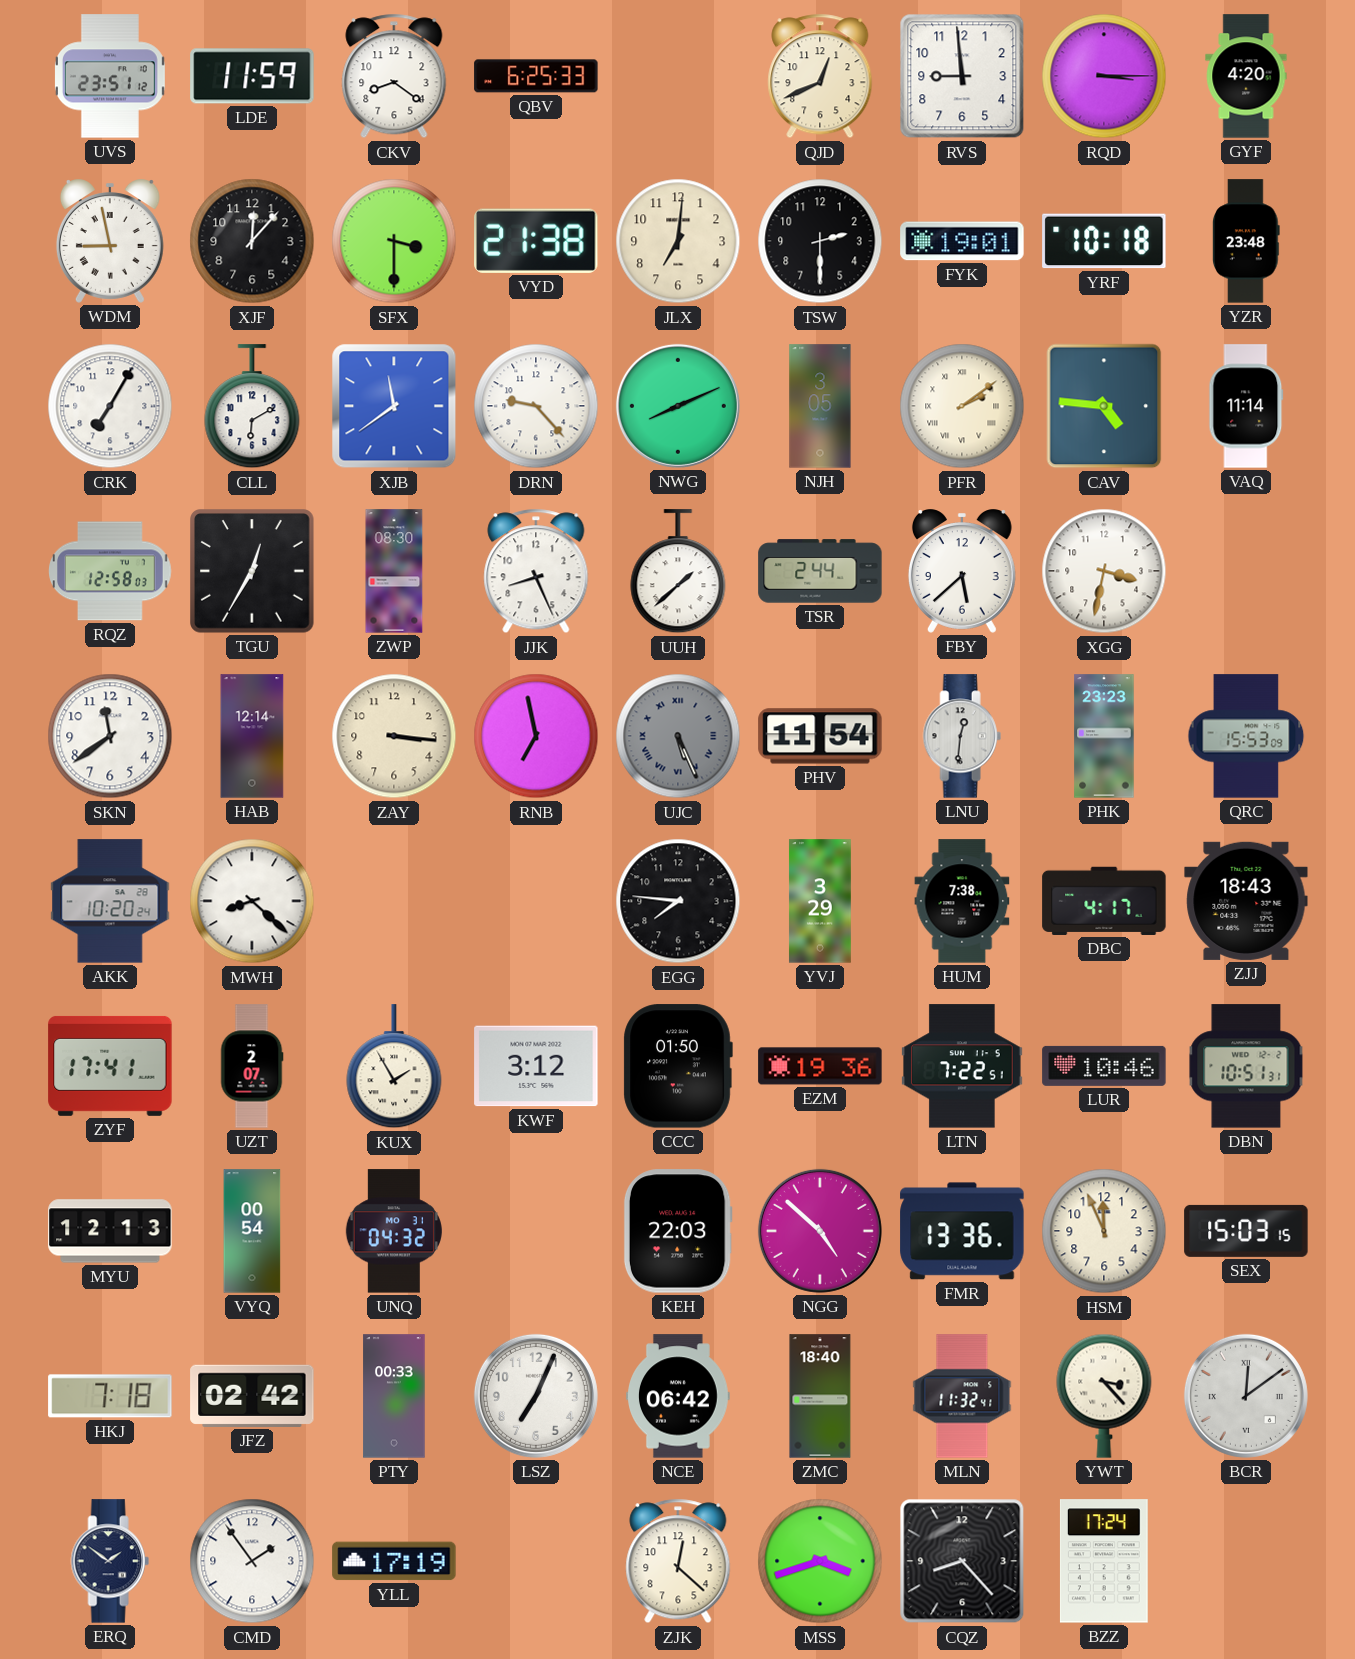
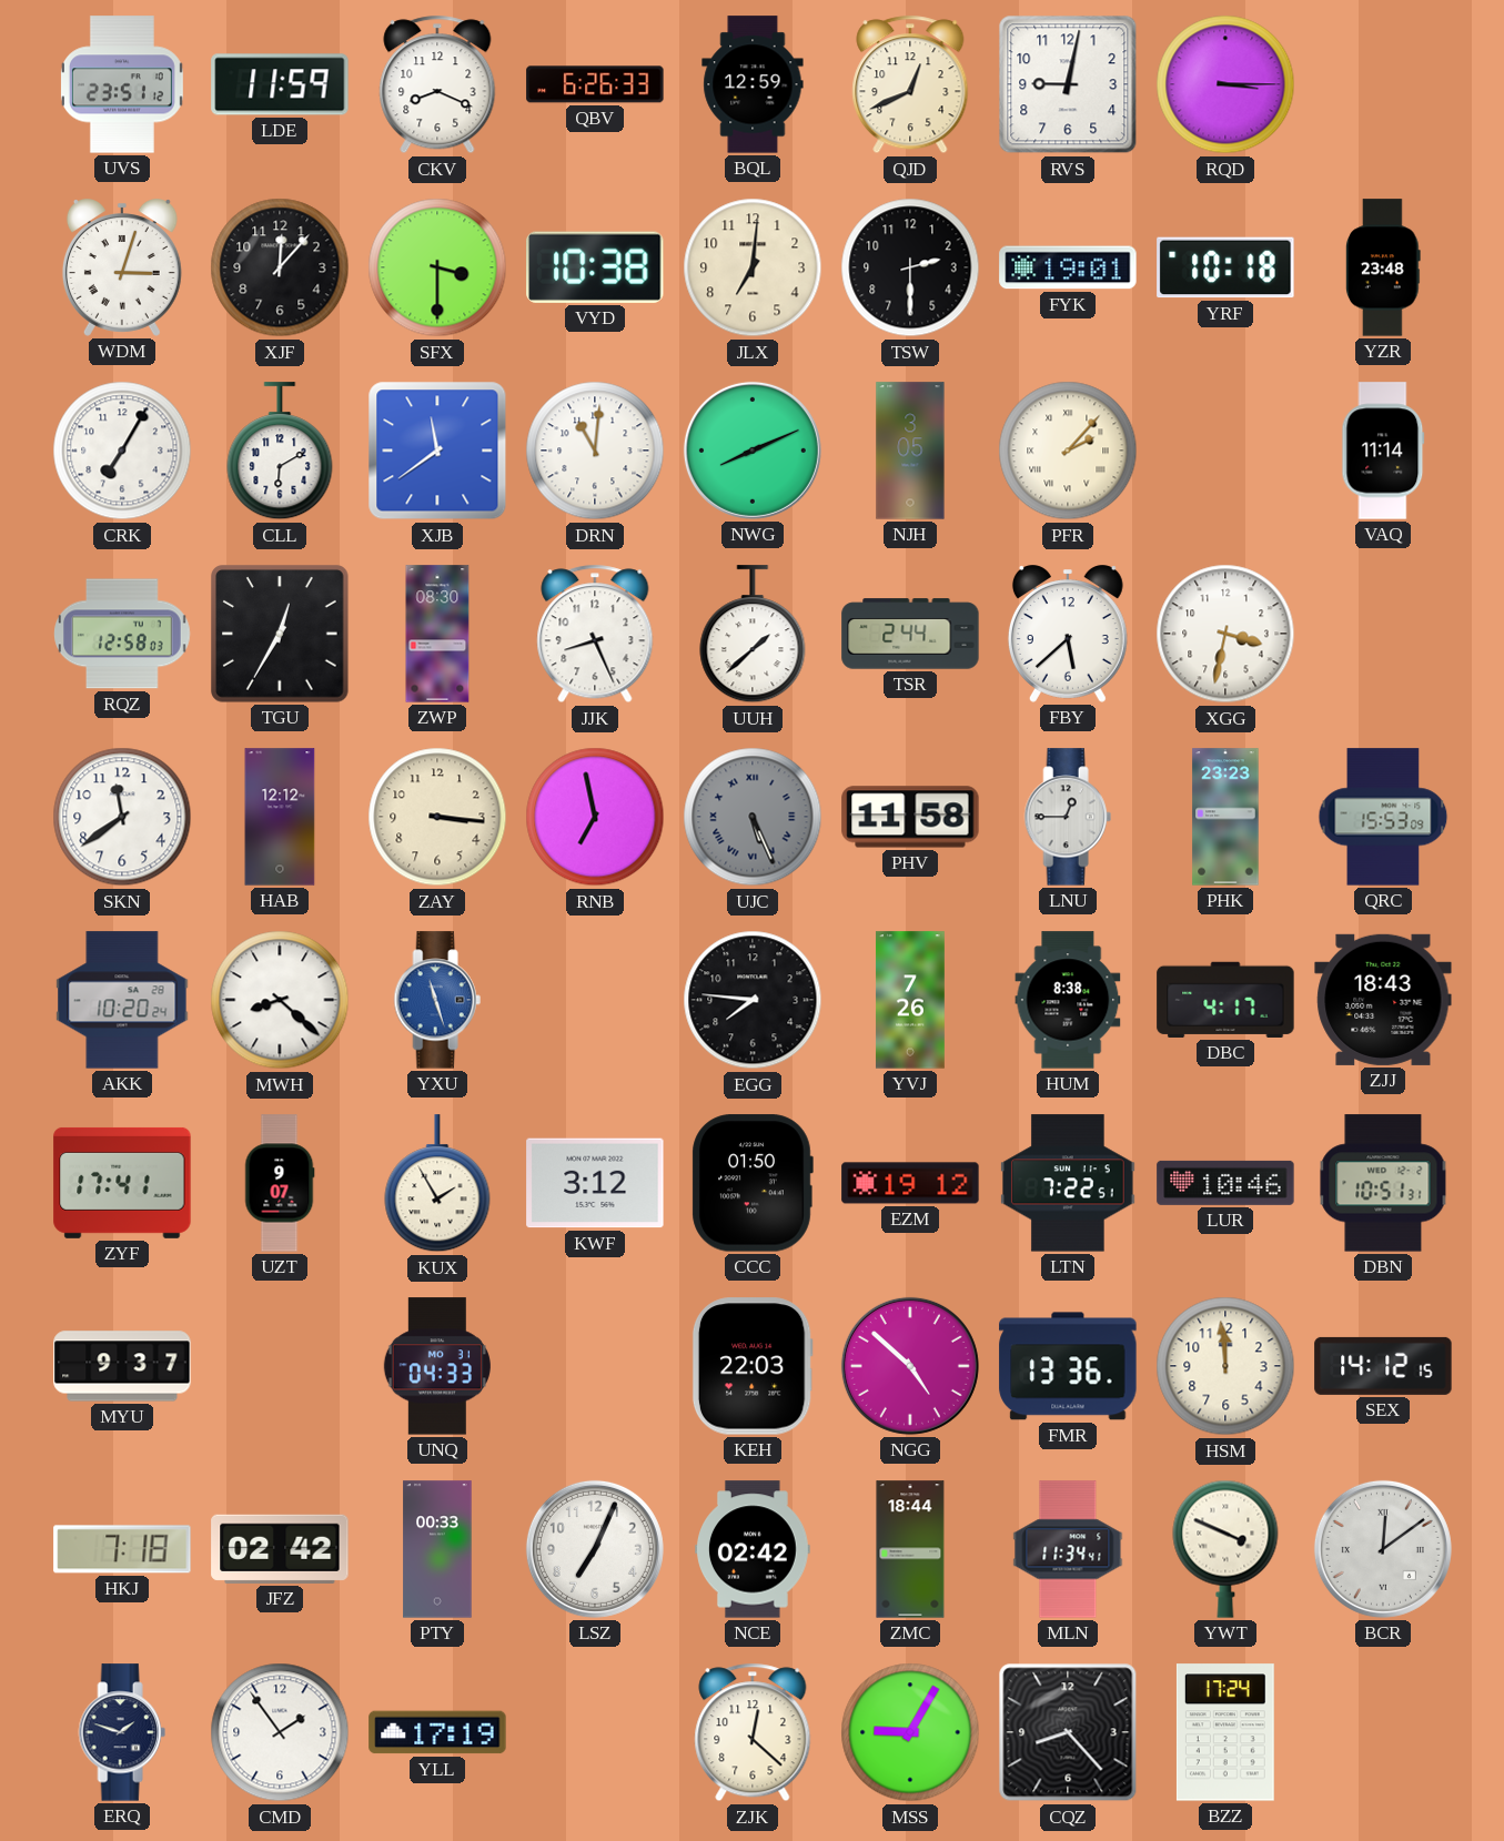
CKV: 8:21 -> 8:19
QBV: 6:25 -> 6:26
BQL: none -> 12:59
RVS: 8:59 -> 9:02
GYF: 4:20 -> none
WDM: 8:58 -> 3:03
VYD: 21:38 -> 10:38
DRN: 9:23 -> 11:01
PFR: 2:09 -> 2:07
CAV: 4:46 -> none
HAB: 12:14 -> 12:12
PHV: 11:54 -> 11:58
LNU: 12:31 -> 12:45
YXU: none -> 11:27
YVJ: 3:29 -> 7:26
HUM: 7:38 -> 8:38
UZT: 2:07 -> 9:07
EZM: 19:36 -> 19:12
MYU: 12:13 -> 9:37
VYQ: 00:54 -> none
UNQ: 04:32 -> 04:33
HSM: 11:56 -> 11:59
SEX: 15:03 -> 14:12
NCE: 06:42 -> 02:42
ZMC: 18:40 -> 18:44
MLN: 11:32 -> 11:34
YWT: 3:23 -> 3:49
ERQ: 1:51 -> 1:48
MSS: 3:42 -> 9:05
